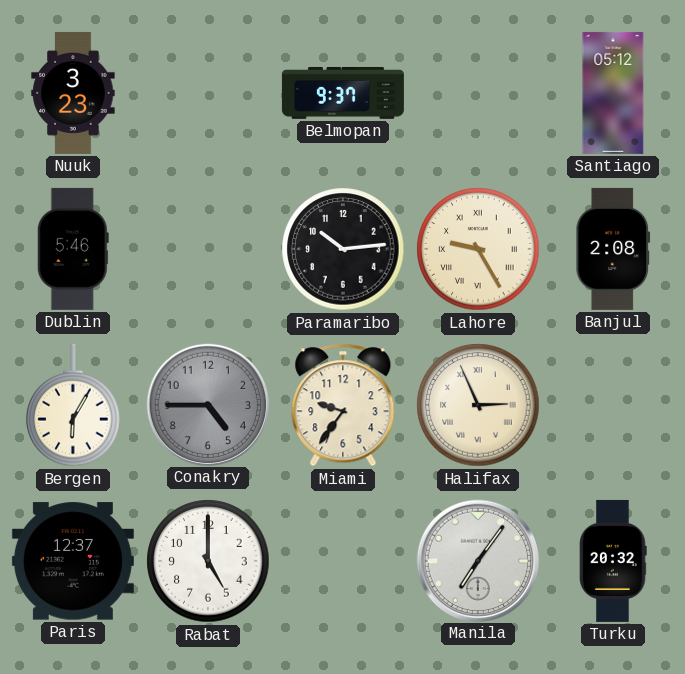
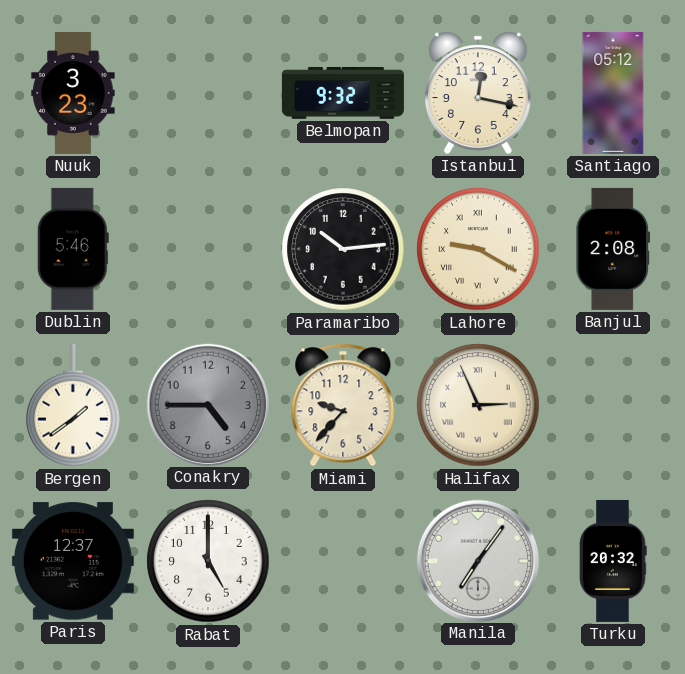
Belmopan: 9:37 -> 9:32
Istanbul: none -> 12:17
Lahore: 9:25 -> 9:20
Bergen: 6:05 -> 1:39
Miami: 9:36 -> 9:37
